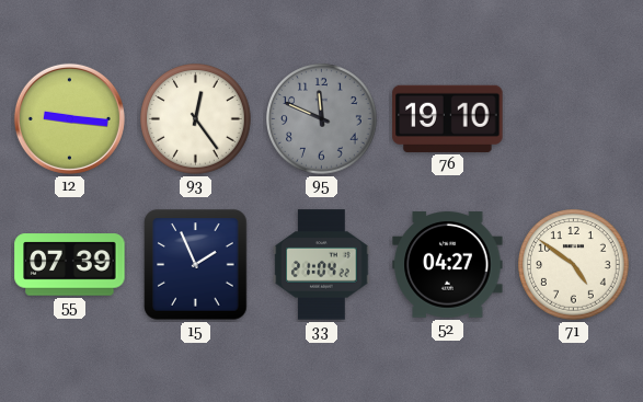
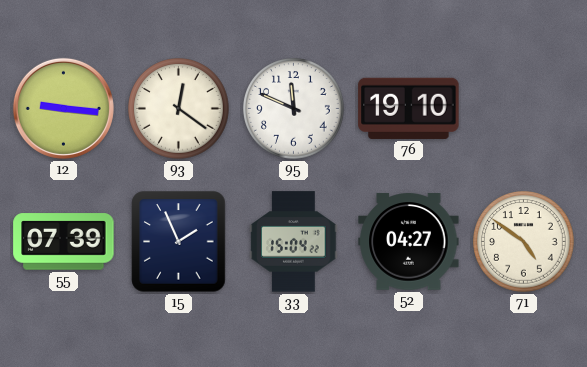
93: 12:24 -> 12:21
95 dial: grey -> white
33: 21:04 -> 15:04
